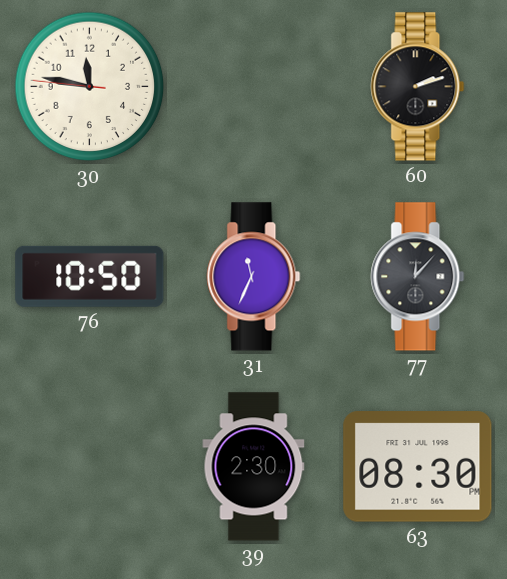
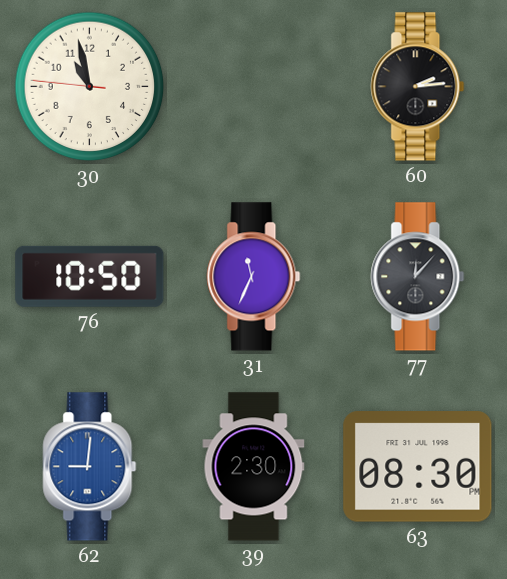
30: 11:46 -> 10:57
60: 2:12 -> 2:14
62: none -> 9:01
